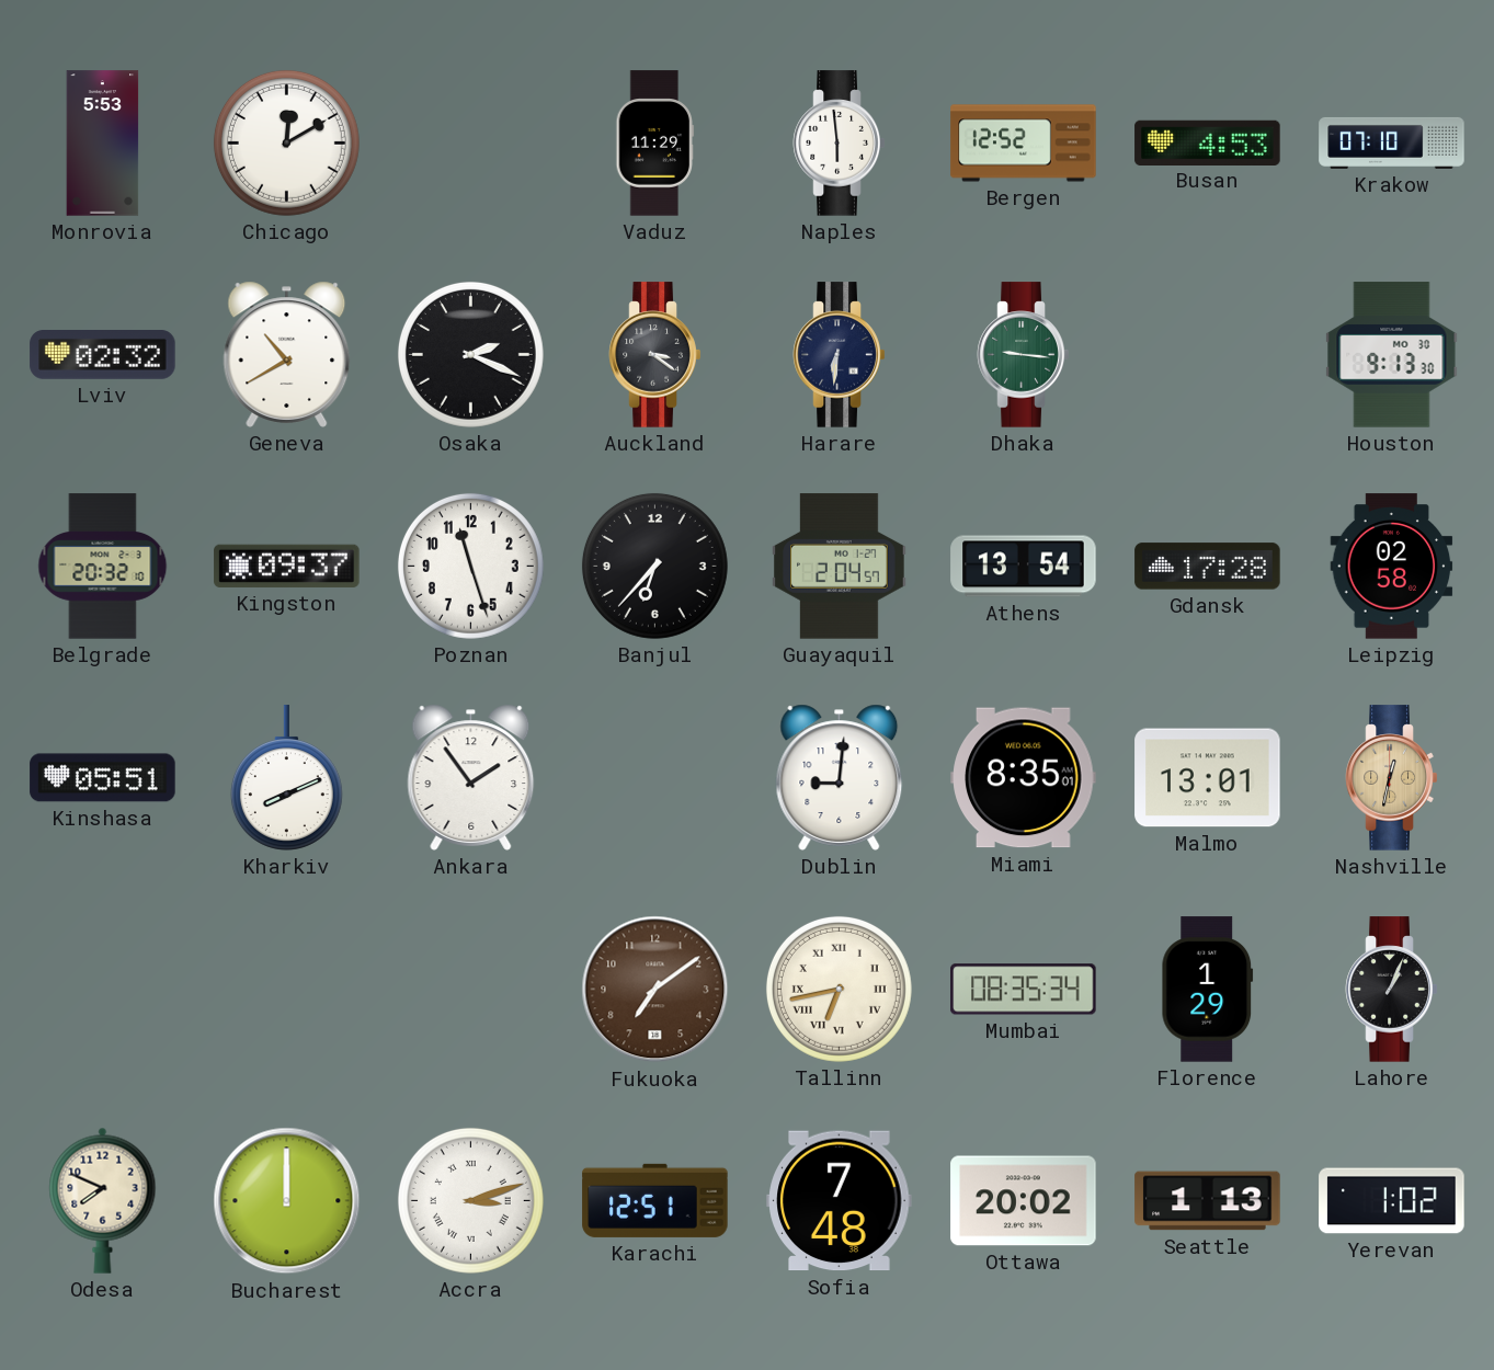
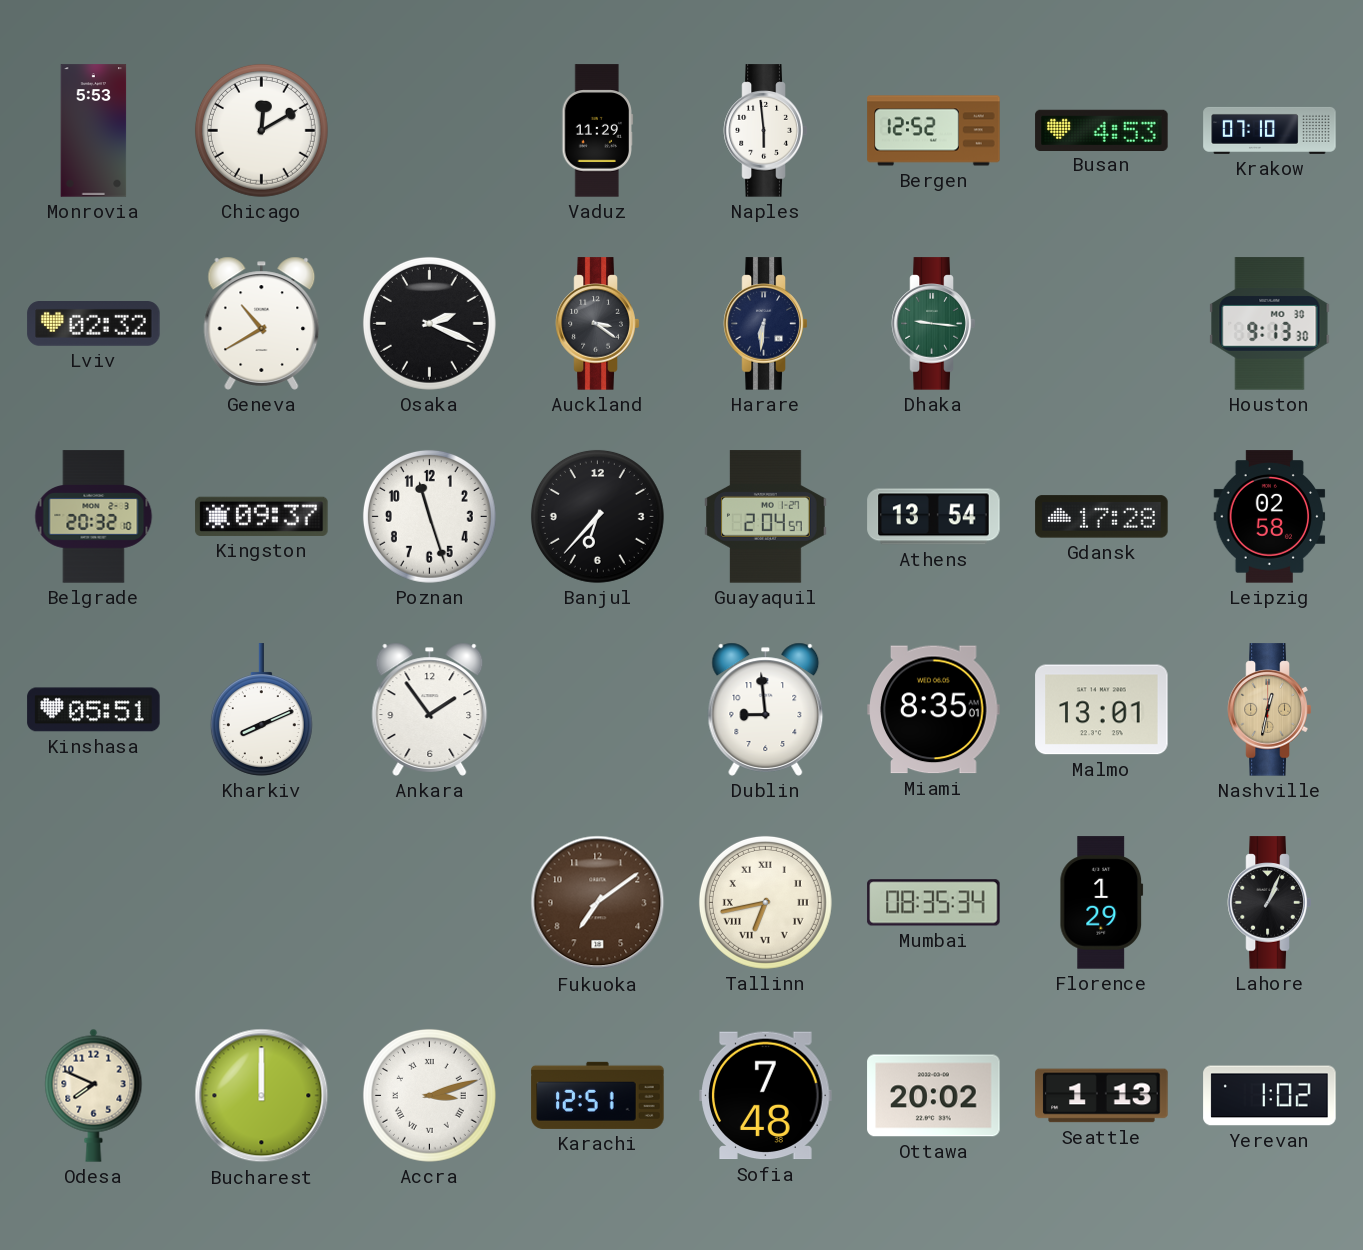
Dublin: 9:01 -> 8:59
